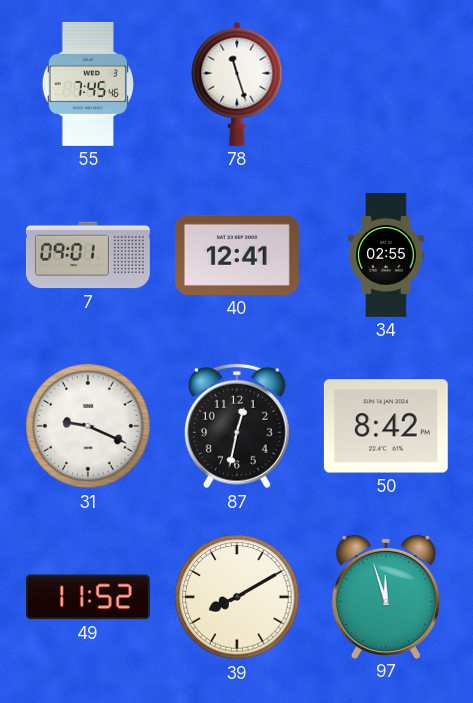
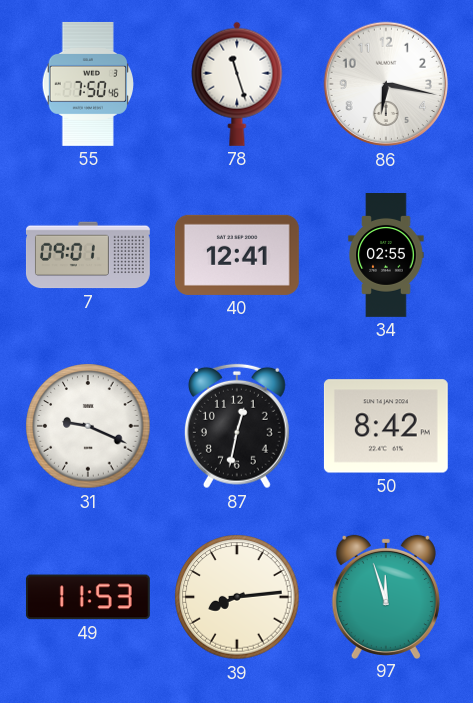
55: 7:45 -> 7:50
86: none -> 6:17
49: 11:52 -> 11:53
39: 8:10 -> 8:14
